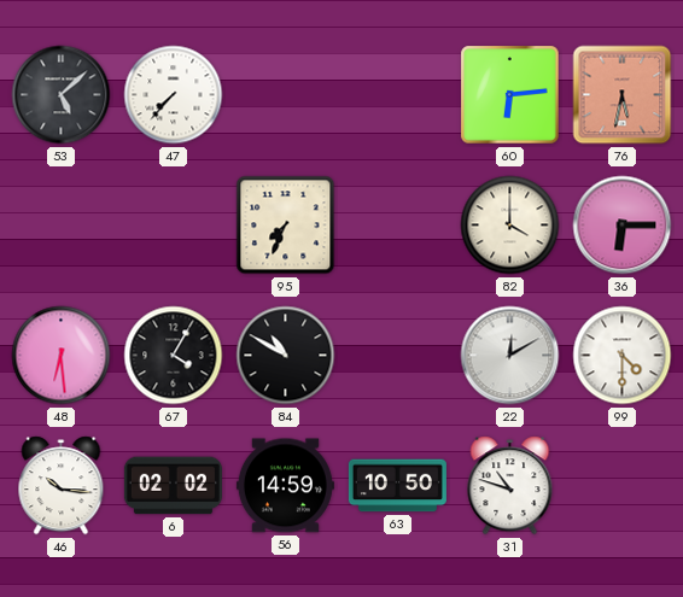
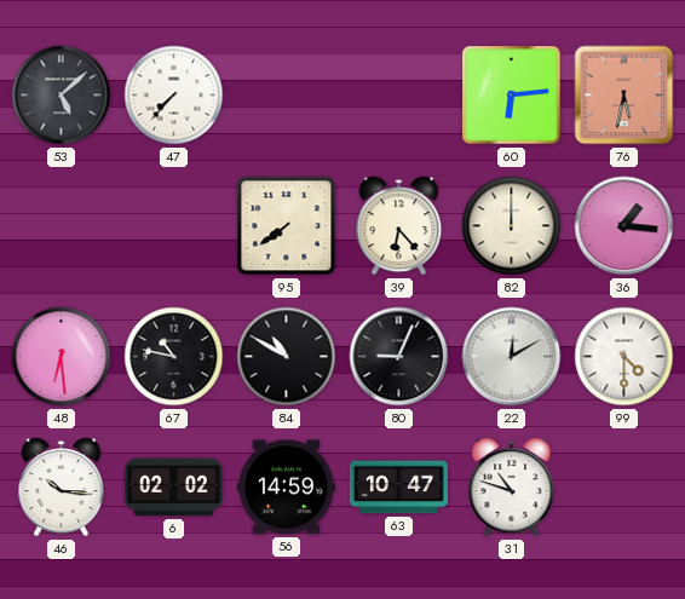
95: 7:34 -> 7:39
39: none -> 6:23
82: 4:00 -> 12:00
36: 6:15 -> 1:16
67: 4:05 -> 10:47
80: none -> 9:04
63: 10:50 -> 10:47
